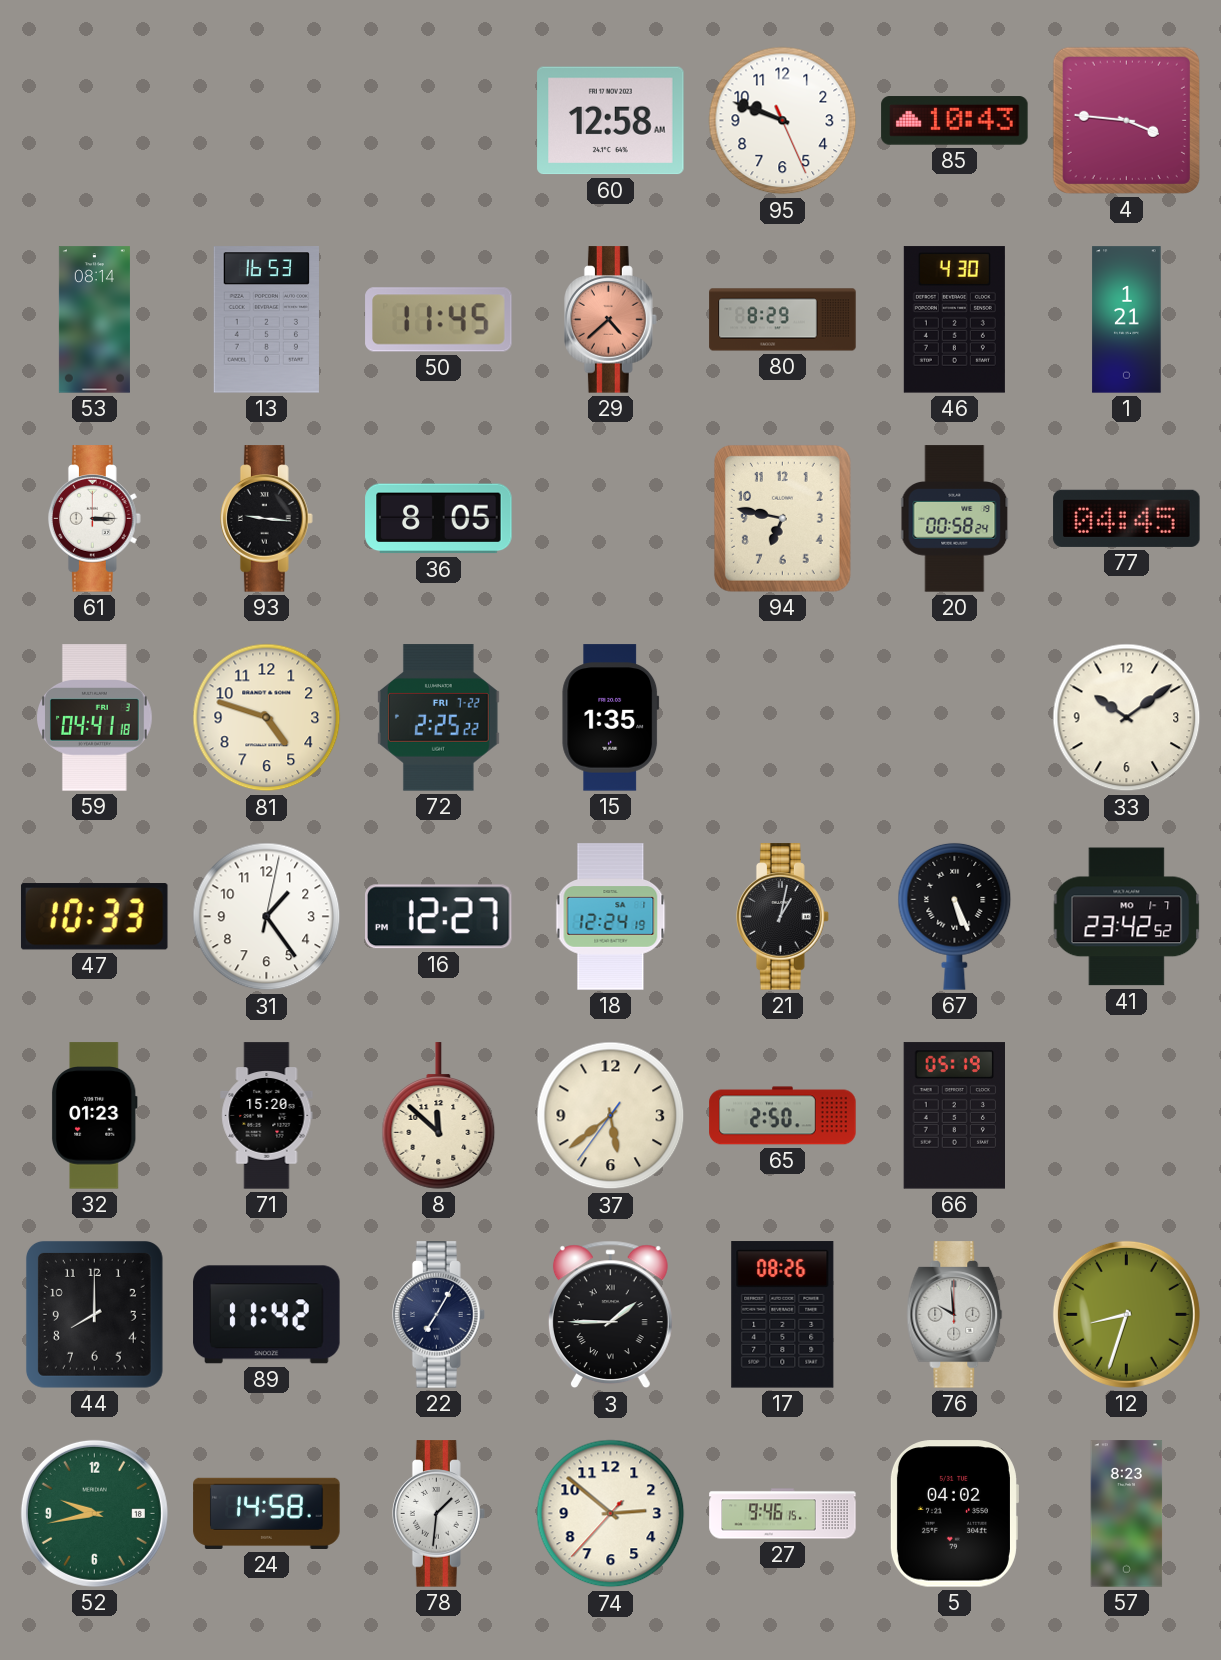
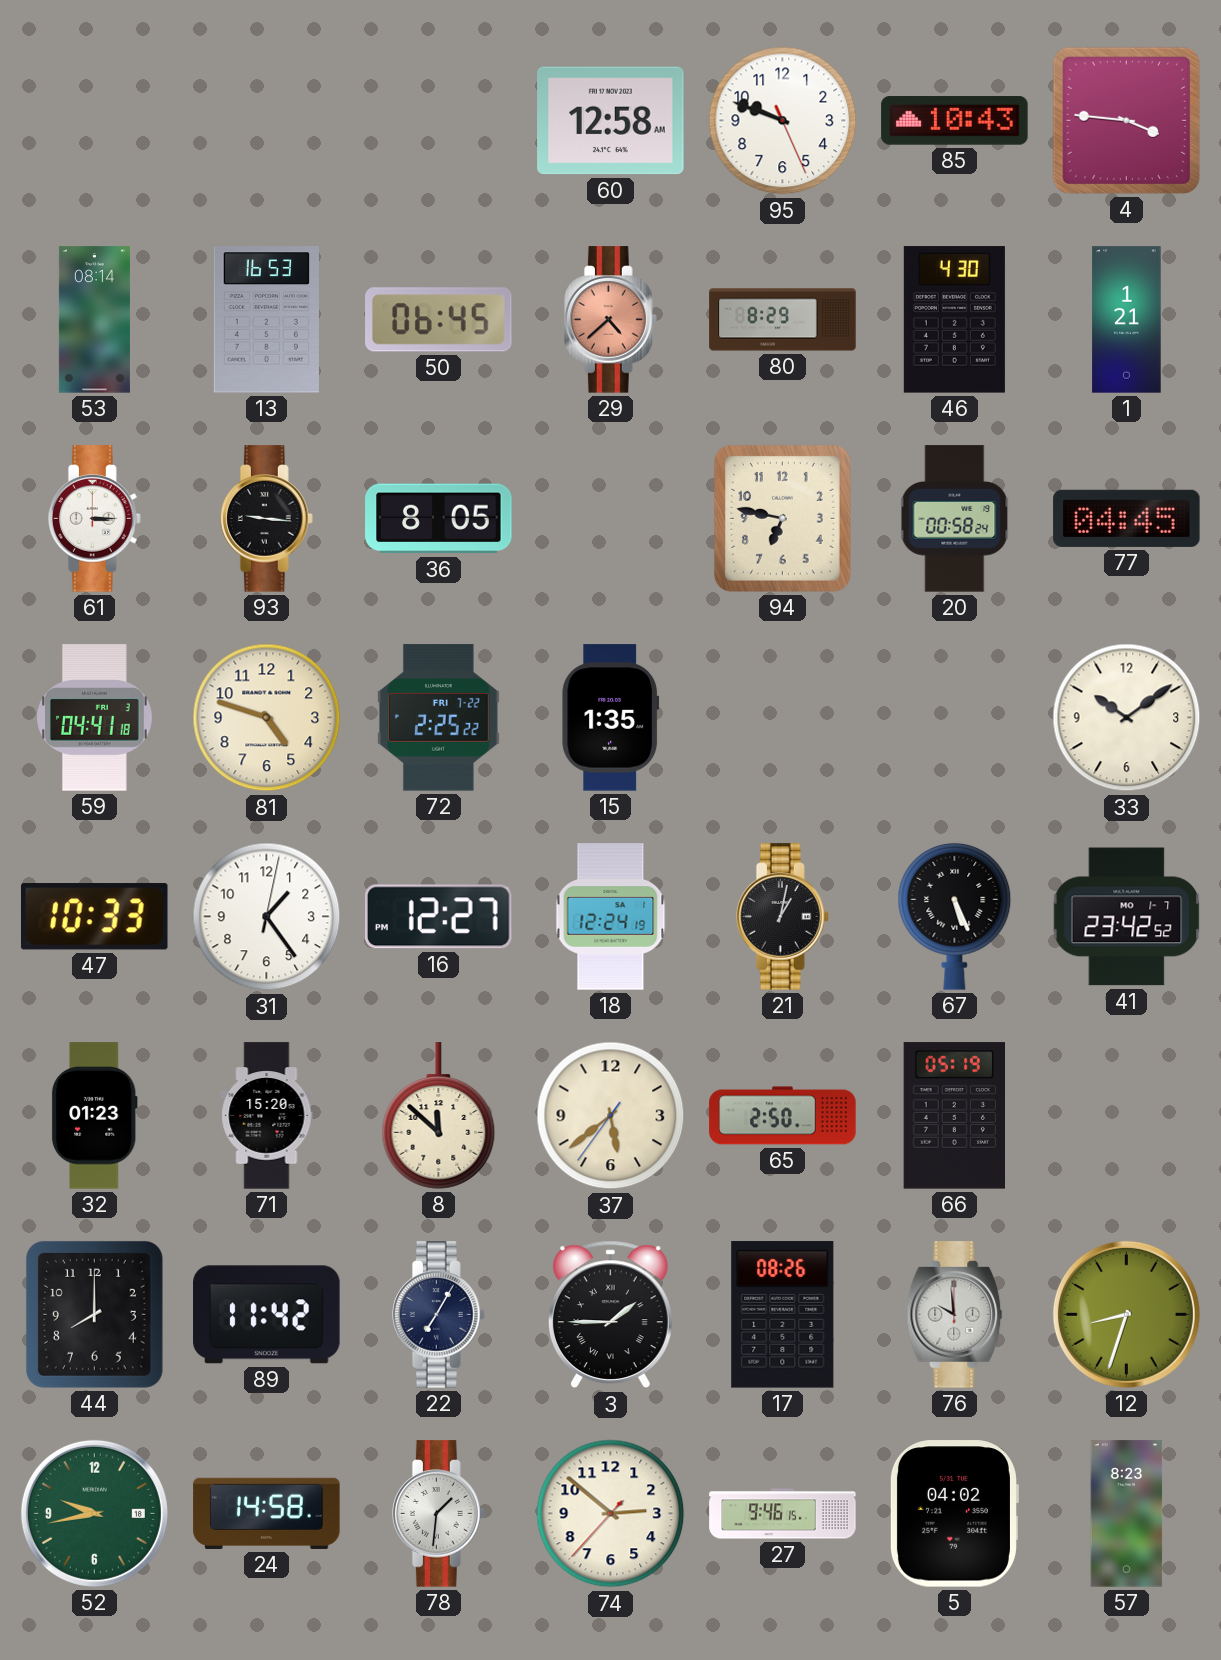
50: 11:45 -> 06:45
